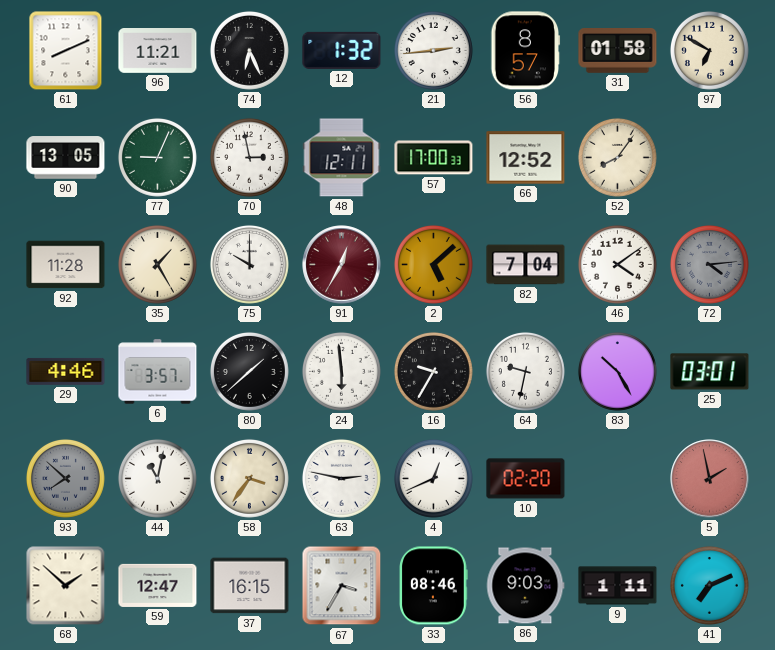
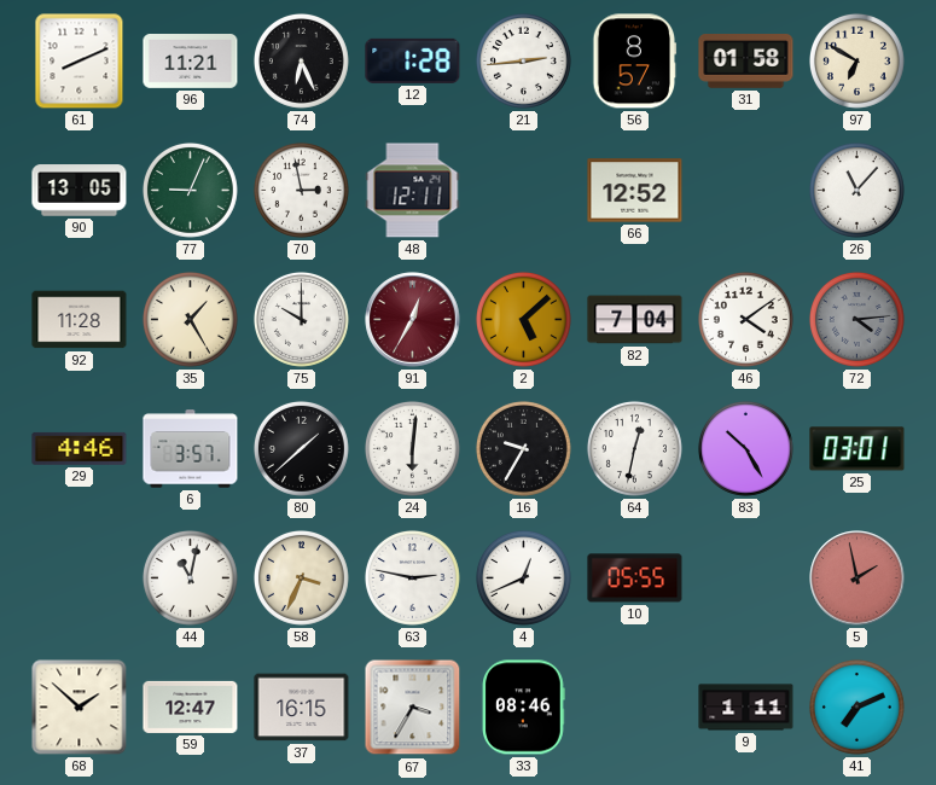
12: 1:32 -> 1:28
57: 17:00 -> none
52: 8:06 -> none
26: none -> 11:07
24: 5:59 -> 6:01
64: 9:32 -> 12:32
93: 7:52 -> none
58: 3:36 -> 3:34
10: 02:20 -> 05:55
86: 9:03 -> none
